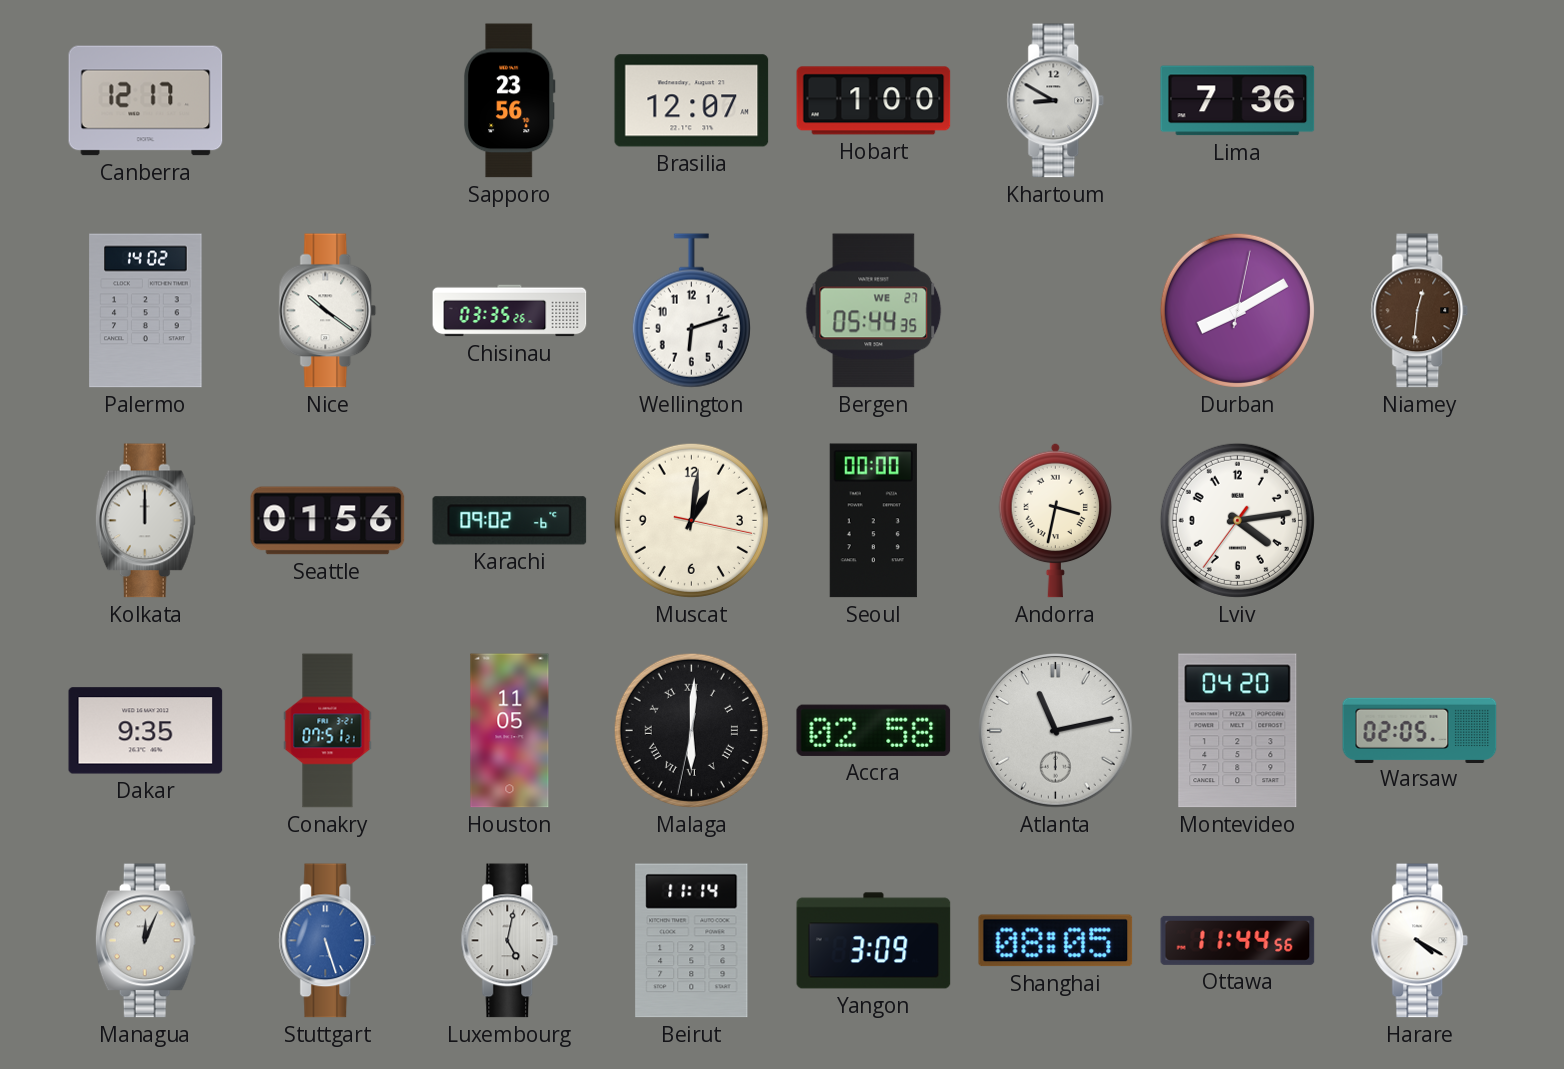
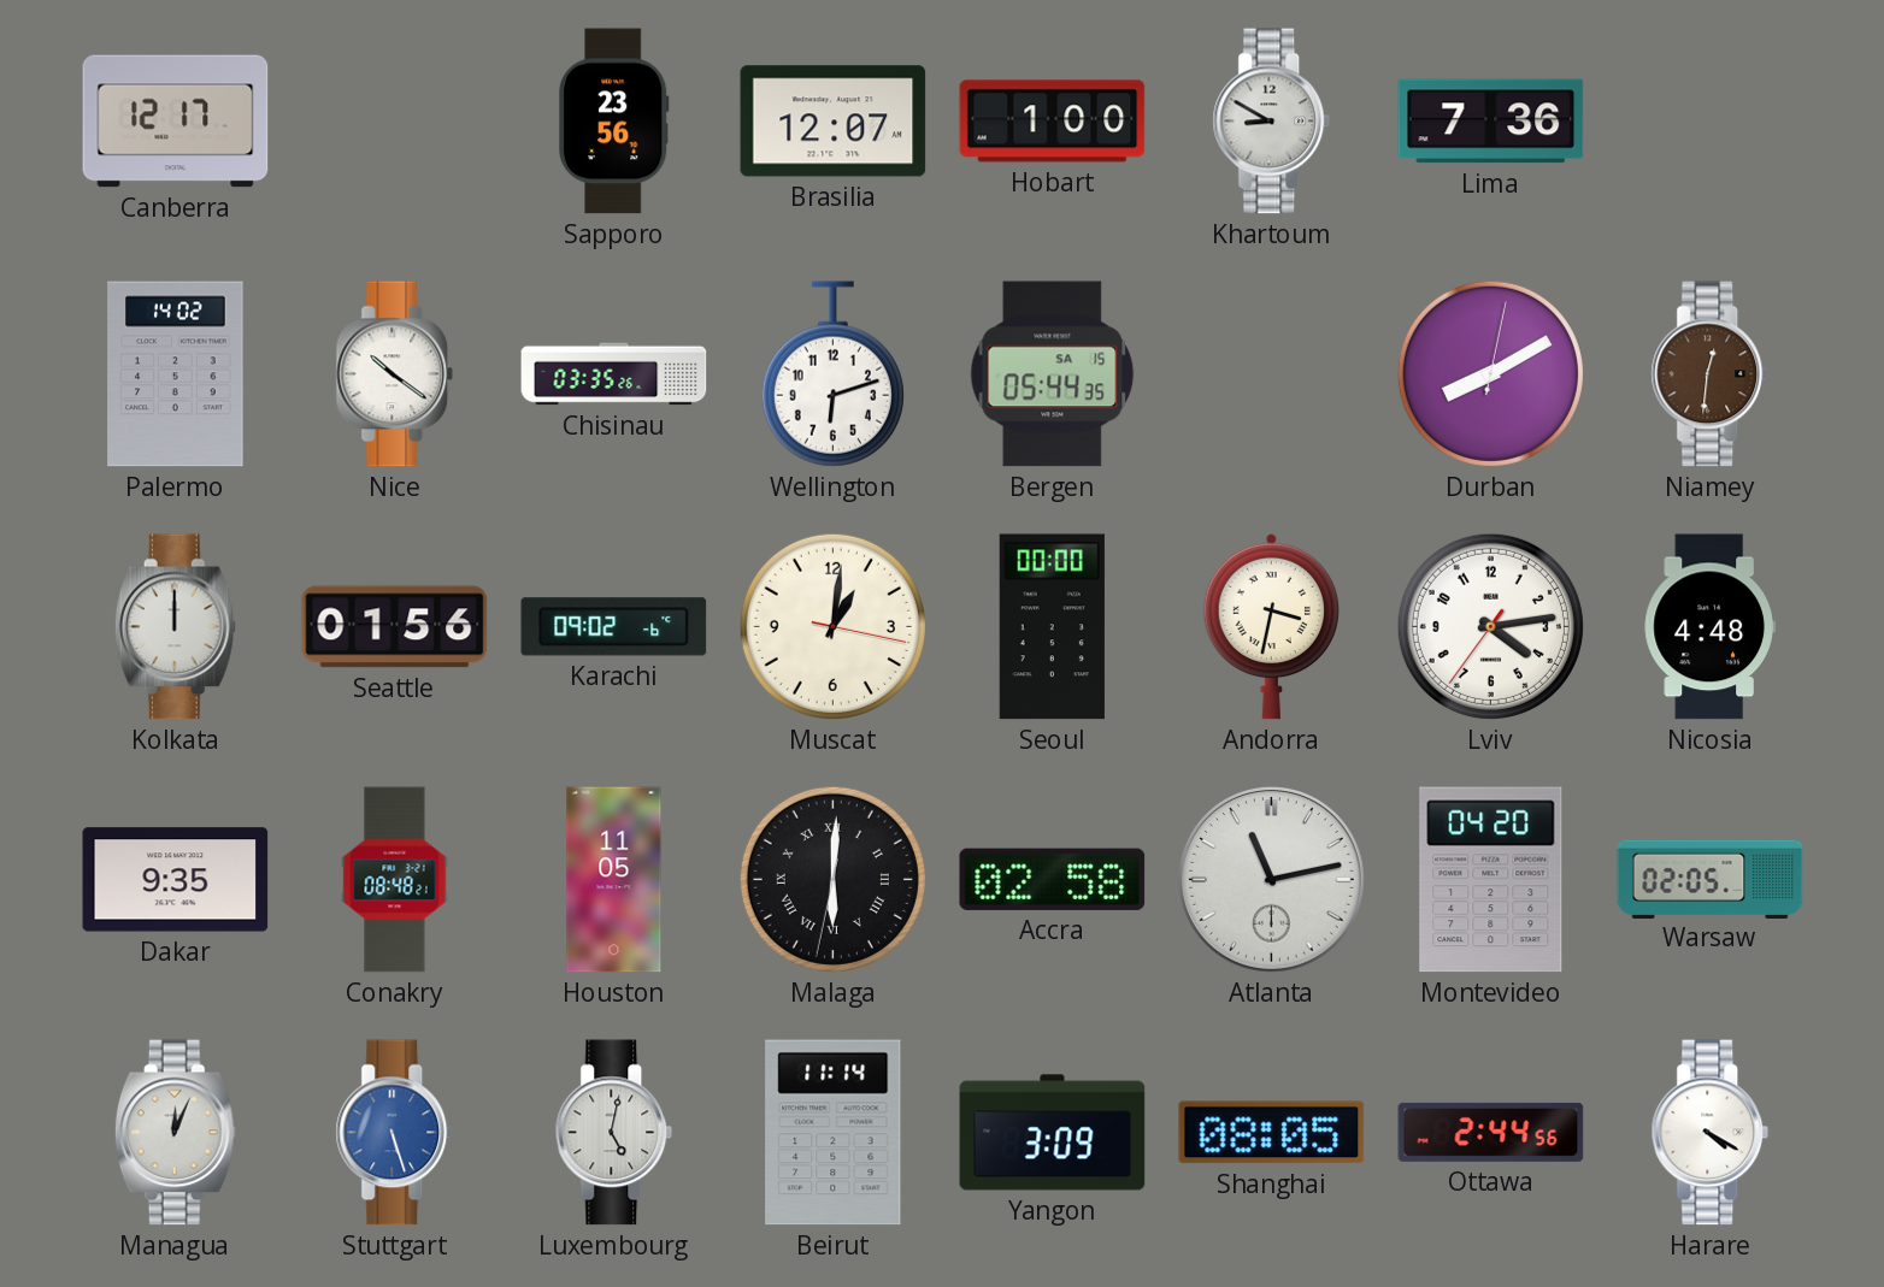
Bergen date: WE 27 -> SA 15
Nicosia: none -> 4:48
Conakry: 07:51 -> 08:48
Ottawa: 11:44 -> 2:44
